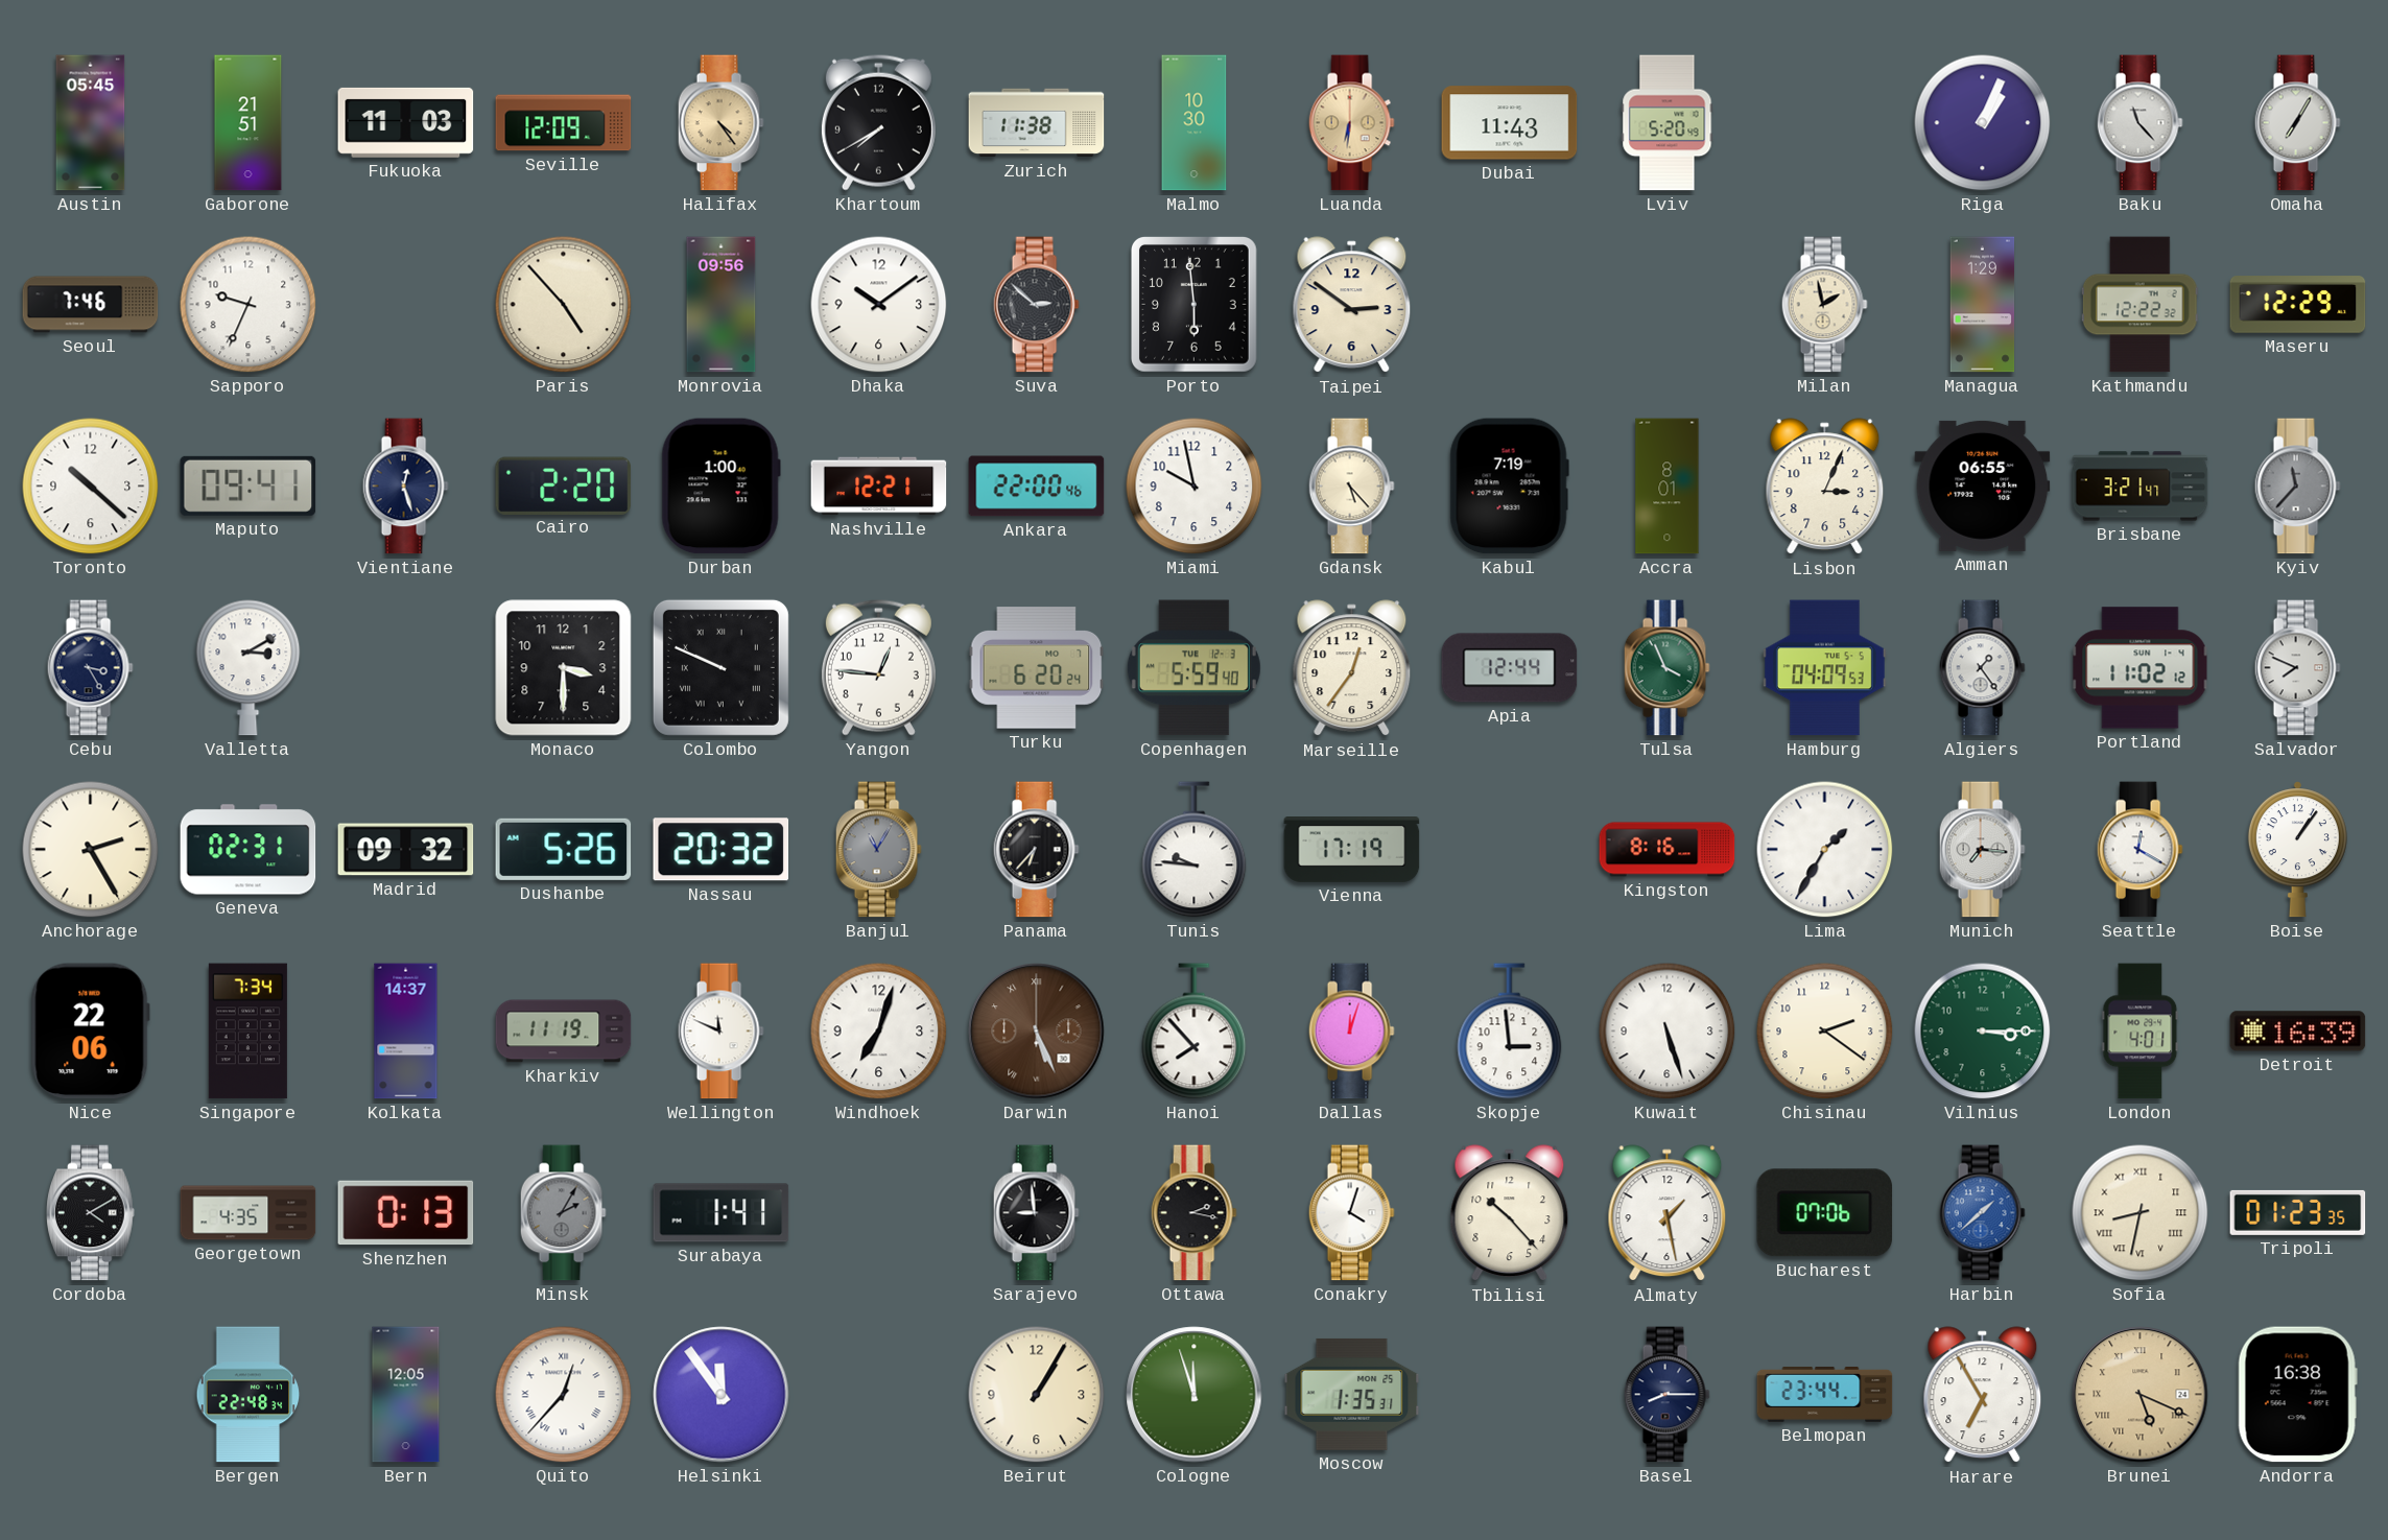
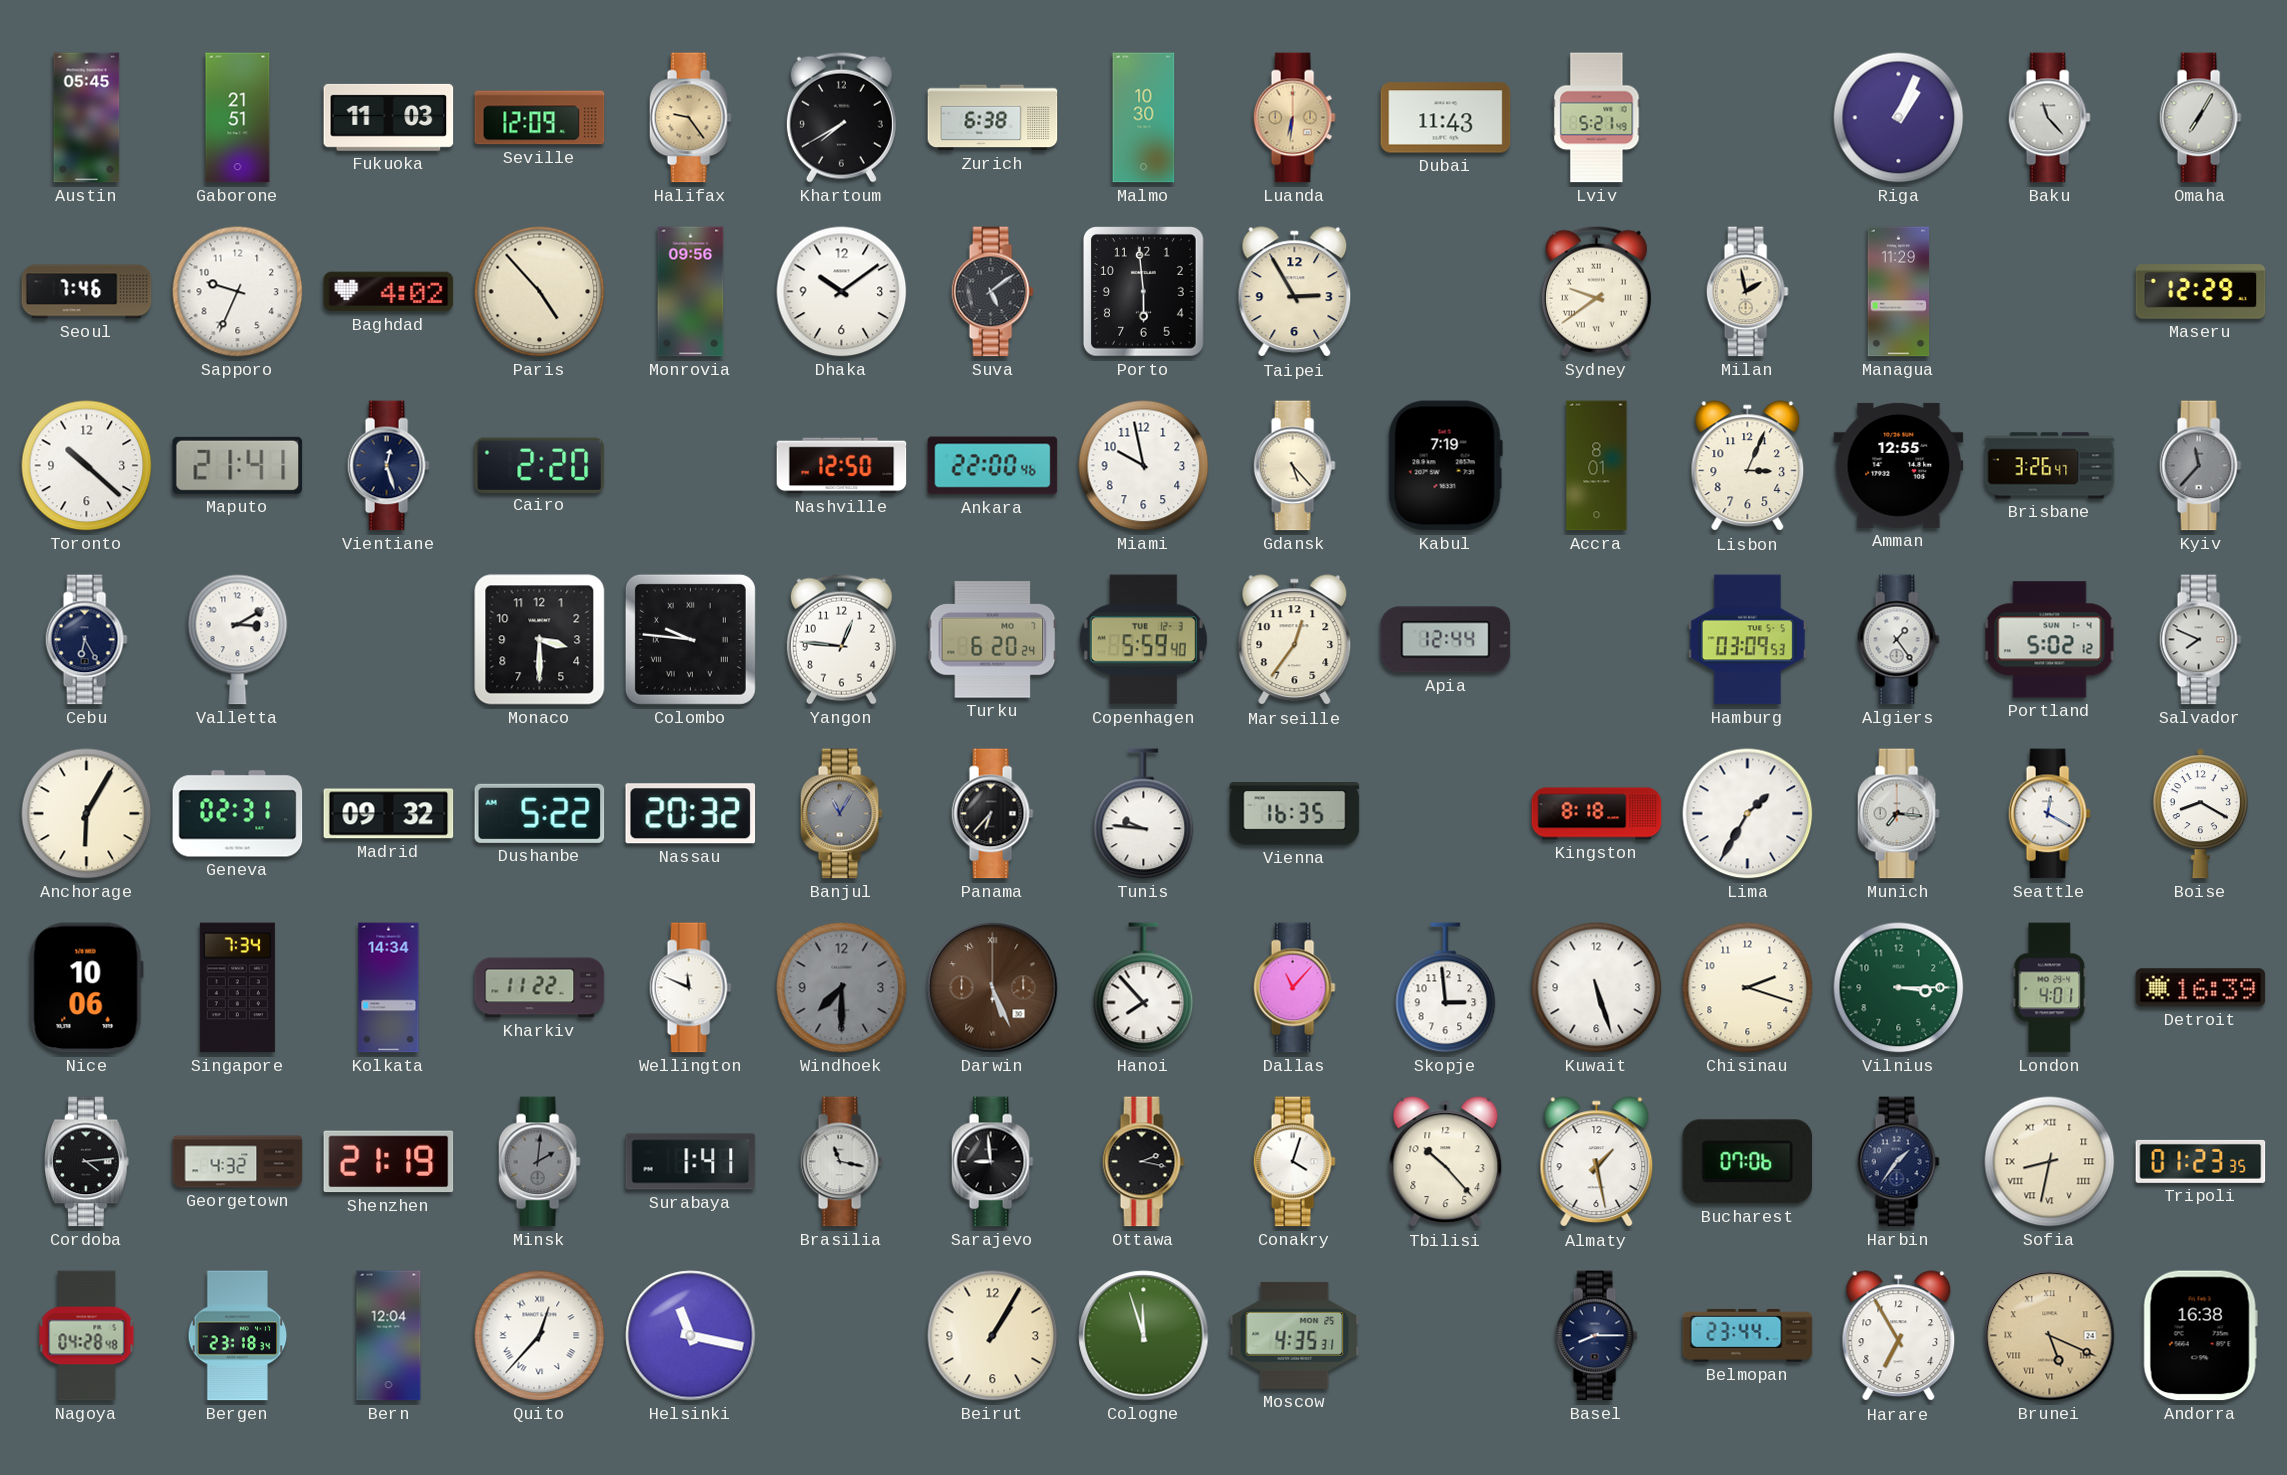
Halifax: 4:24 -> 9:24
Zurich: 11:38 -> 6:38
Lviv: 5:20 -> 5:21
Baghdad: none -> 4:02
Suva: 2:52 -> 5:09
Taipei: 2:51 -> 2:55
Sydney: none -> 9:39
Managua: 1:29 -> 11:29
Kathmandu: 12:22 -> none
Maputo: 09:41 -> 21:41
Durban: 1:00 -> none
Nashville: 12:21 -> 12:50
Amman: 06:55 -> 12:55
Brisbane: 3:21 -> 3:26
Cebu: 3:25 -> 6:25
Colombo: 9:49 -> 9:46
Tulsa: 3:56 -> none
Hamburg: 04:09 -> 03:09
Portland: 11:02 -> 5:02
Anchorage: 2:25 -> 6:05
Dushanbe: 5:26 -> 5:22
Vienna: 17:19 -> 16:35
Kingston: 8:16 -> 8:18
Boise: 1:06 -> 8:20
Nice: 22:06 -> 10:06
Kolkata: 14:37 -> 14:34
Kharkiv: 11:19 -> 11:22
Windhoek: 7:03 -> 7:30
Windhoek dial: white -> grey
Dallas: 12:03 -> 11:07
Chisinau: 2:21 -> 2:18
Cordoba: 4:10 -> 4:14
Georgetown: 4:35 -> 4:32
Shenzhen: 0:13 -> 21:19
Minsk: 2:05 -> 2:01
Brasilia: none -> 11:17
Harbin: 1:38 -> 1:36
Harbin dial: blue -> navy
Nagoya: none -> 04:28
Bergen: 22:48 -> 23:18
Bern: 12:05 -> 12:04
Helsinki: 11:54 -> 11:17
Moscow: 1:35 -> 4:35
